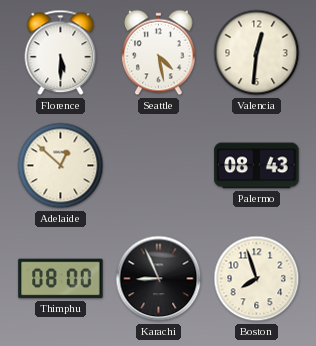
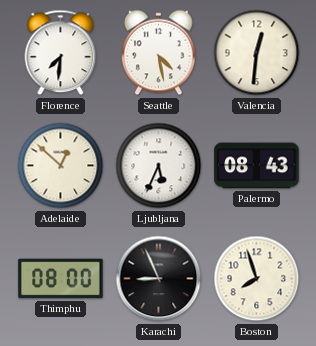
Florence: 5:30 -> 7:31
Ljubljana: none -> 5:34
